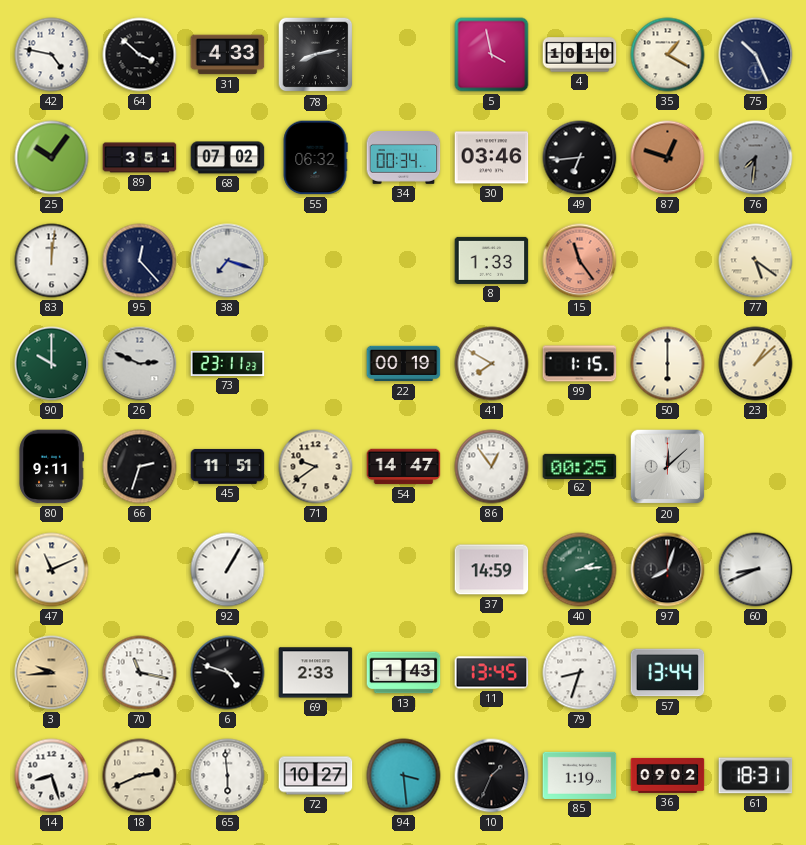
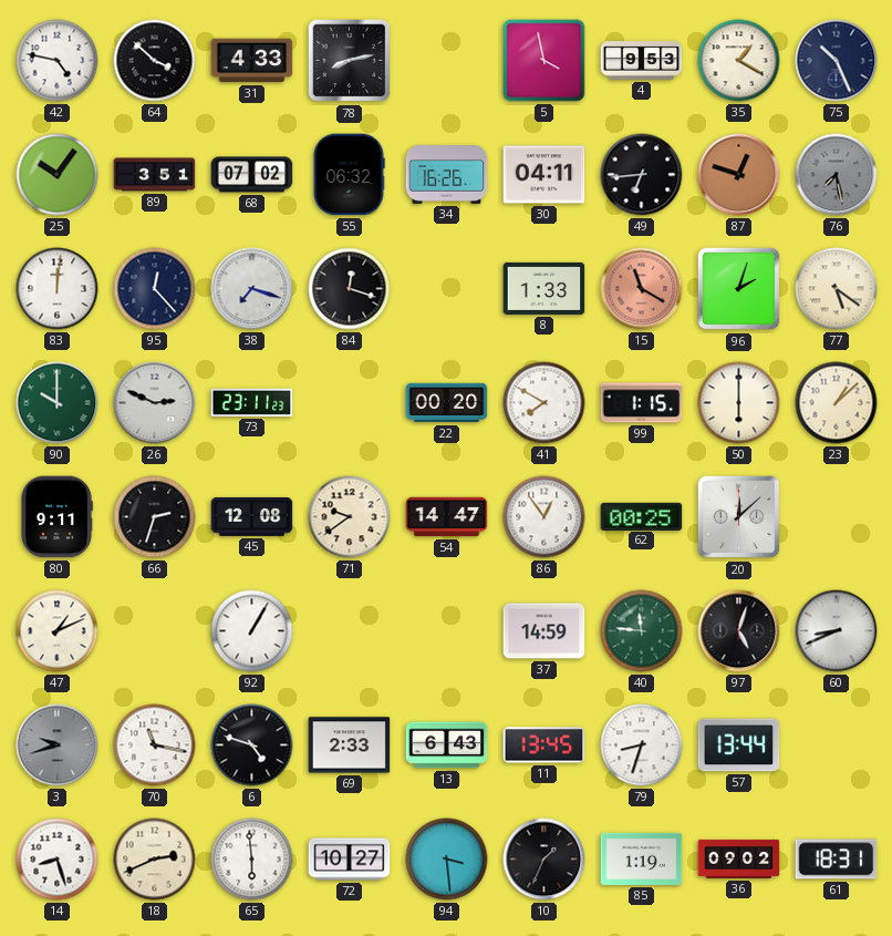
4: 10:10 -> 9:53
34: 00:34 -> 16:26
30: 03:46 -> 04:11
76: 7:31 -> 7:28
84: none -> 12:18
15: 11:24 -> 11:20
96: none -> 2:03
22: 00:19 -> 00:20
45: 11:51 -> 12:08
47: 11:11 -> 1:11
40: 2:14 -> 11:46
97: 8:03 -> 5:03
3: 9:44 -> 9:42
3 dial: champagne -> grey
13: 1:43 -> 6:43
